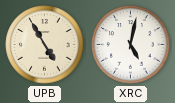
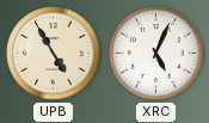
XRC: 5:02 -> 5:04
